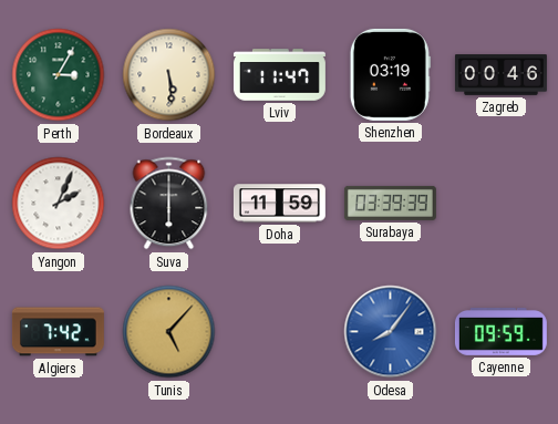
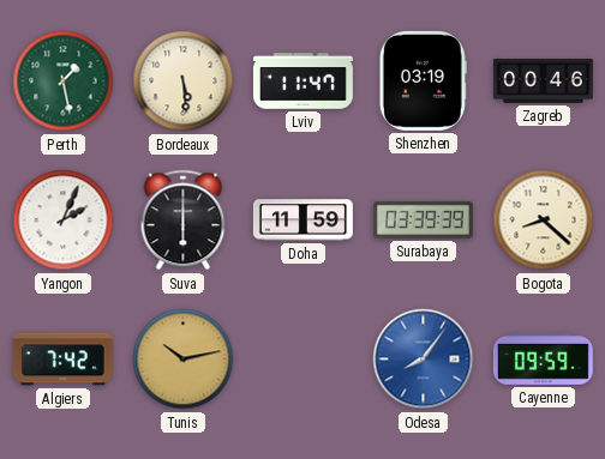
Perth: 3:05 -> 1:28
Bogota: none -> 8:22
Tunis: 5:07 -> 10:13
